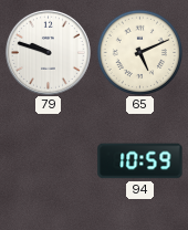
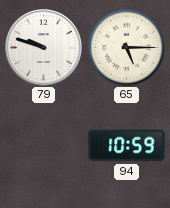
65: 5:11 -> 5:15
